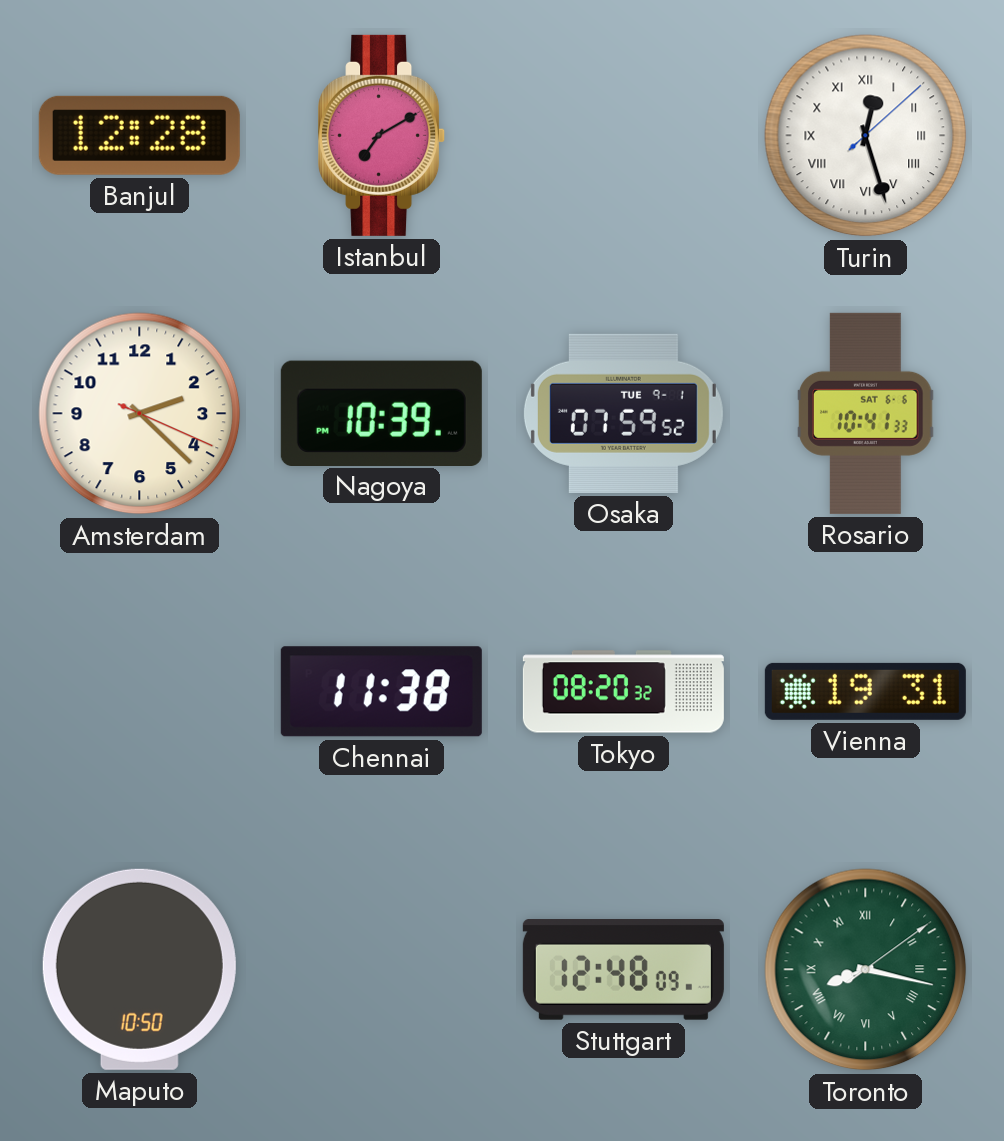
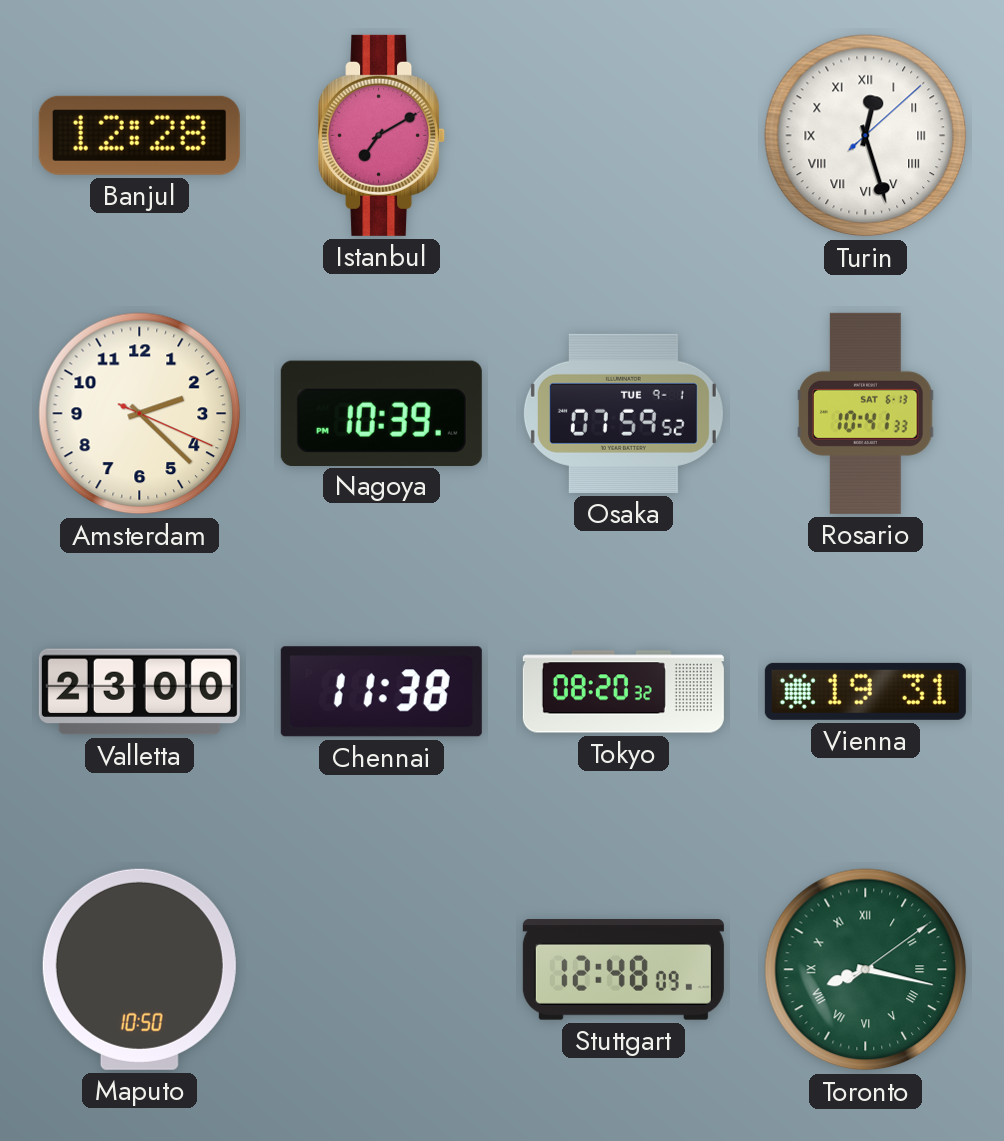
Rosario date: SAT 6-6 -> SAT 6-13
Valletta: none -> 23:00
